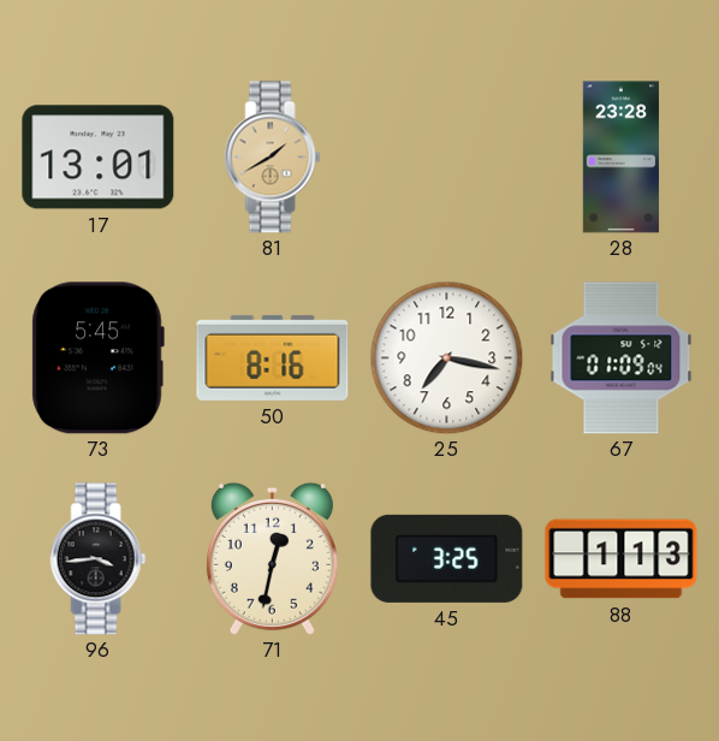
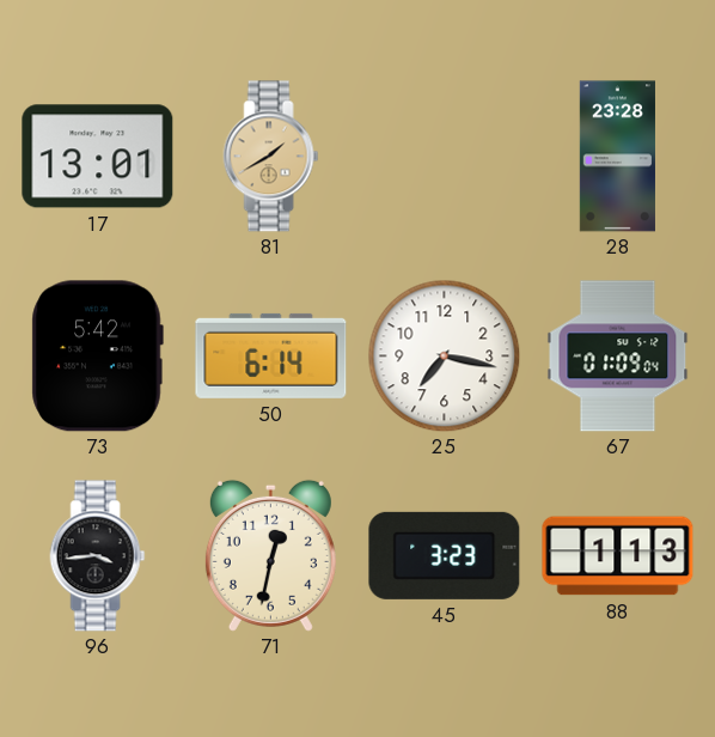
73: 5:45 -> 5:42
50: 8:16 -> 6:14
45: 3:25 -> 3:23
